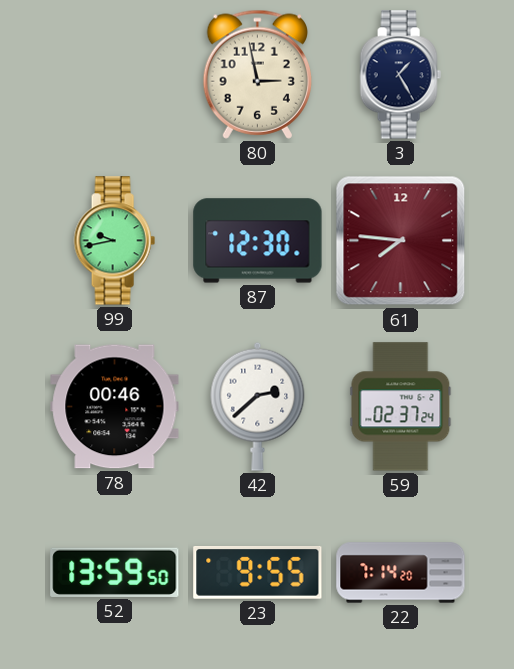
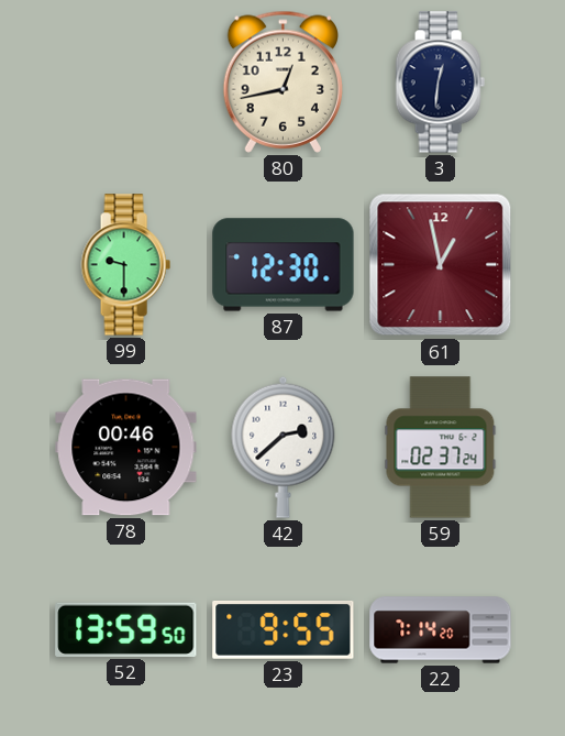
80: 2:58 -> 12:43
3: 1:25 -> 12:31
99: 9:43 -> 9:30
61: 7:46 -> 12:58
